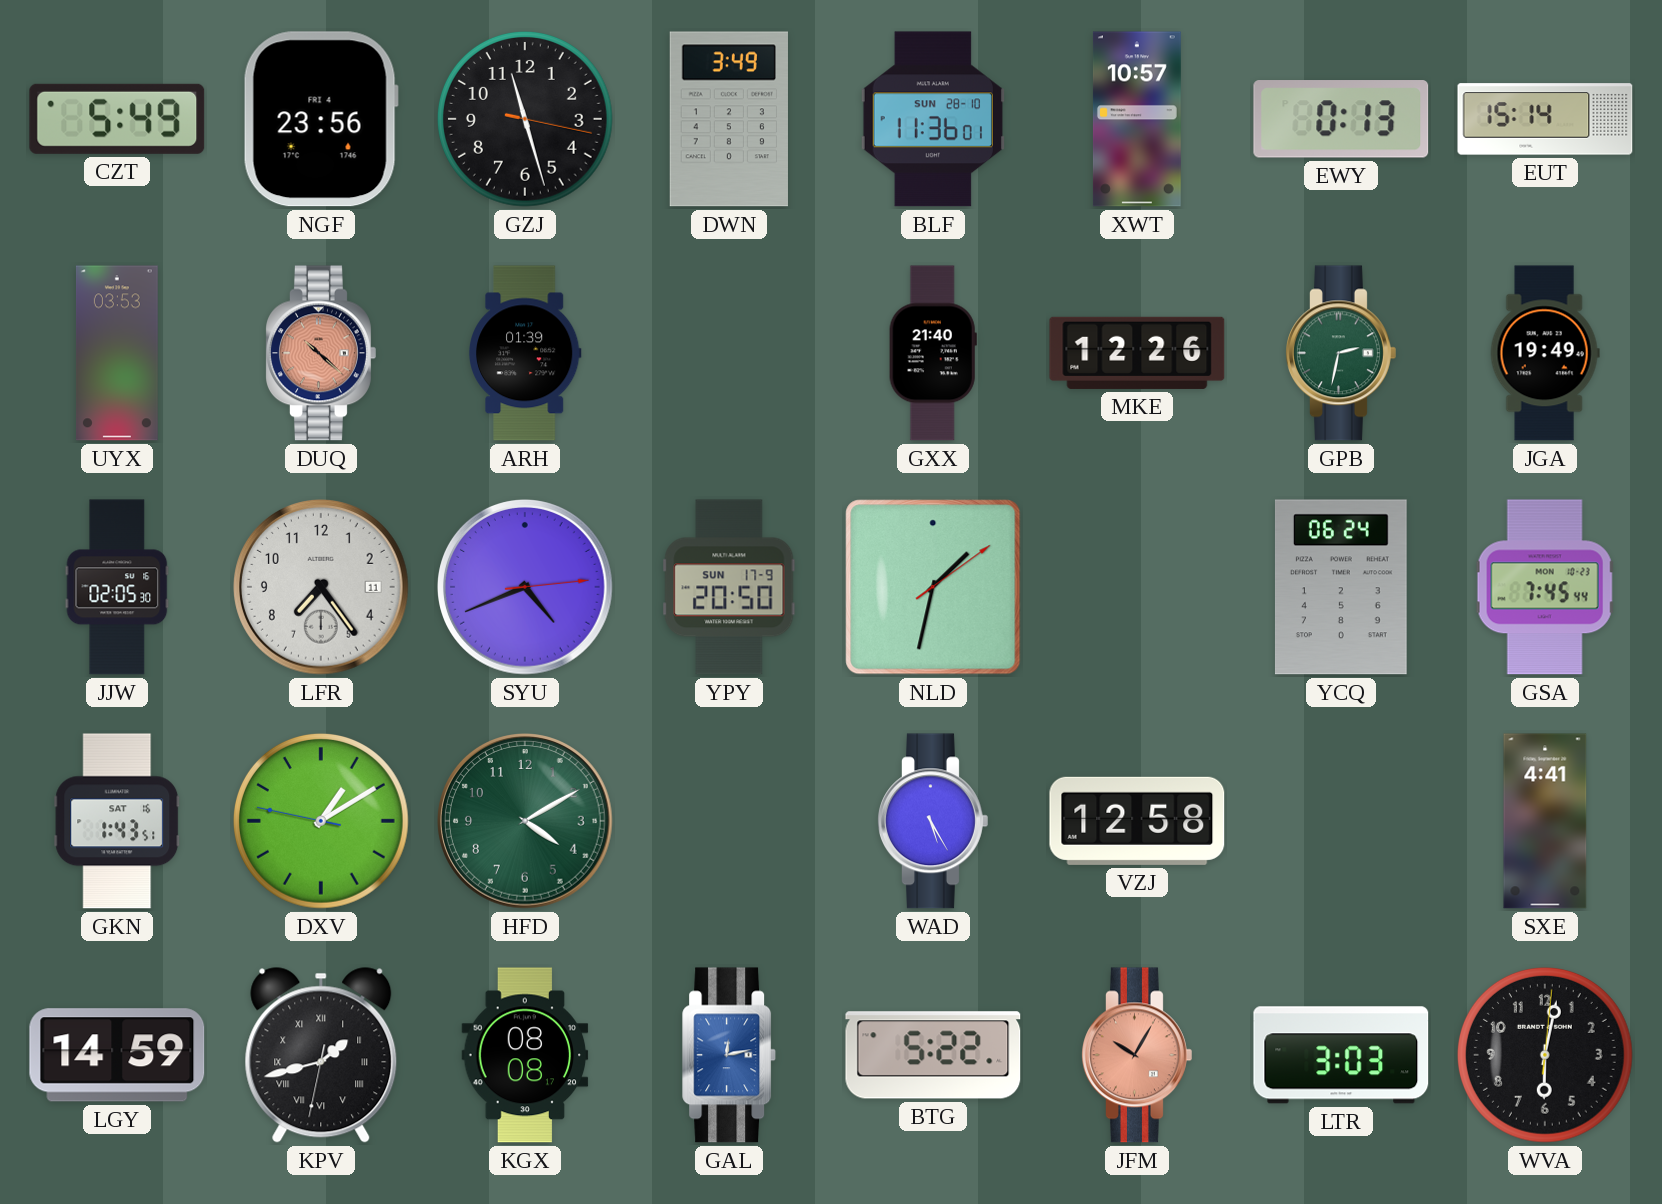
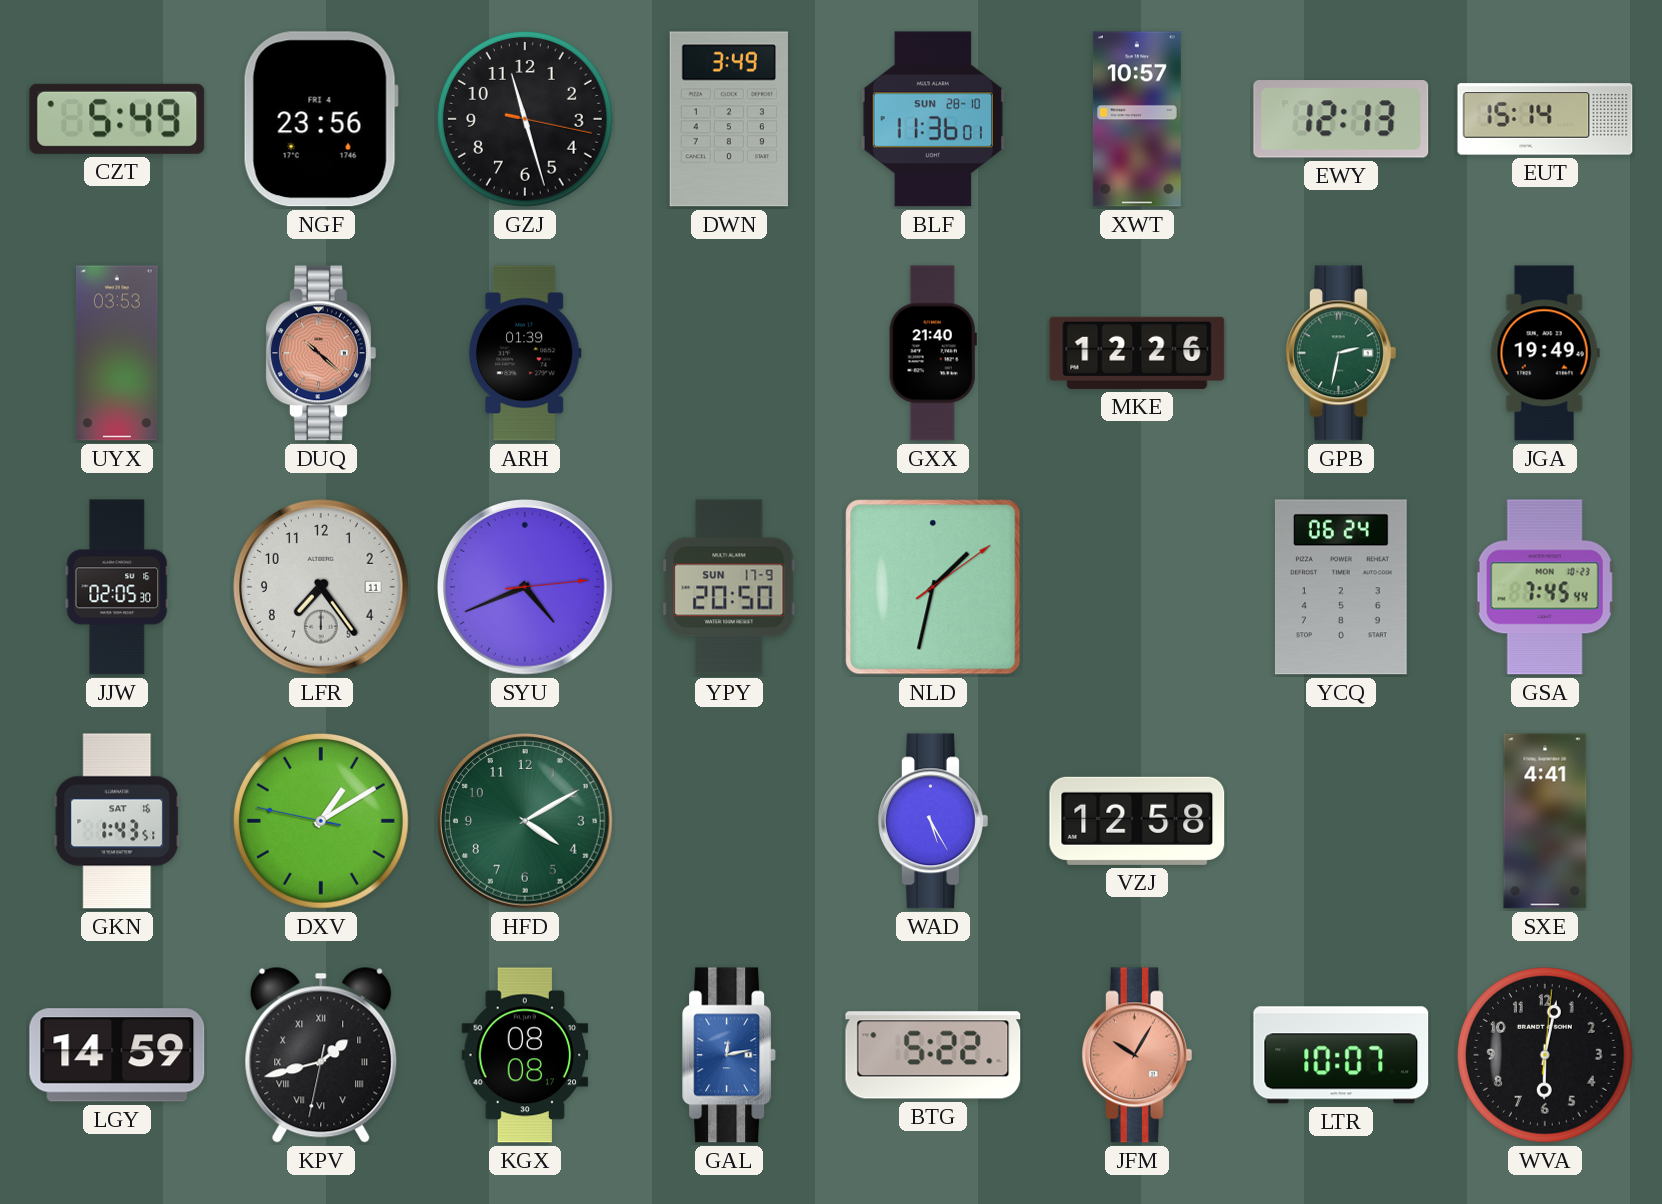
EWY: 0:13 -> 12:13
LTR: 3:03 -> 10:07
